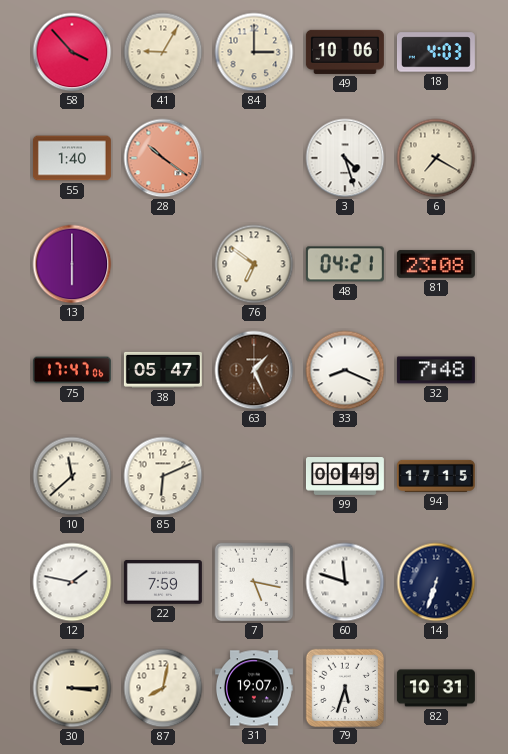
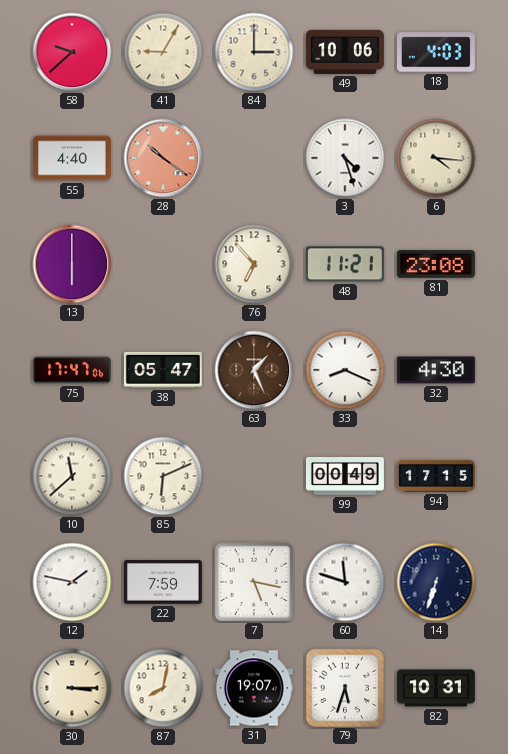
58: 3:53 -> 9:38
55: 1:40 -> 4:40
6: 7:20 -> 4:16
76: 6:51 -> 6:53
48: 04:21 -> 11:21
32: 7:48 -> 4:30
